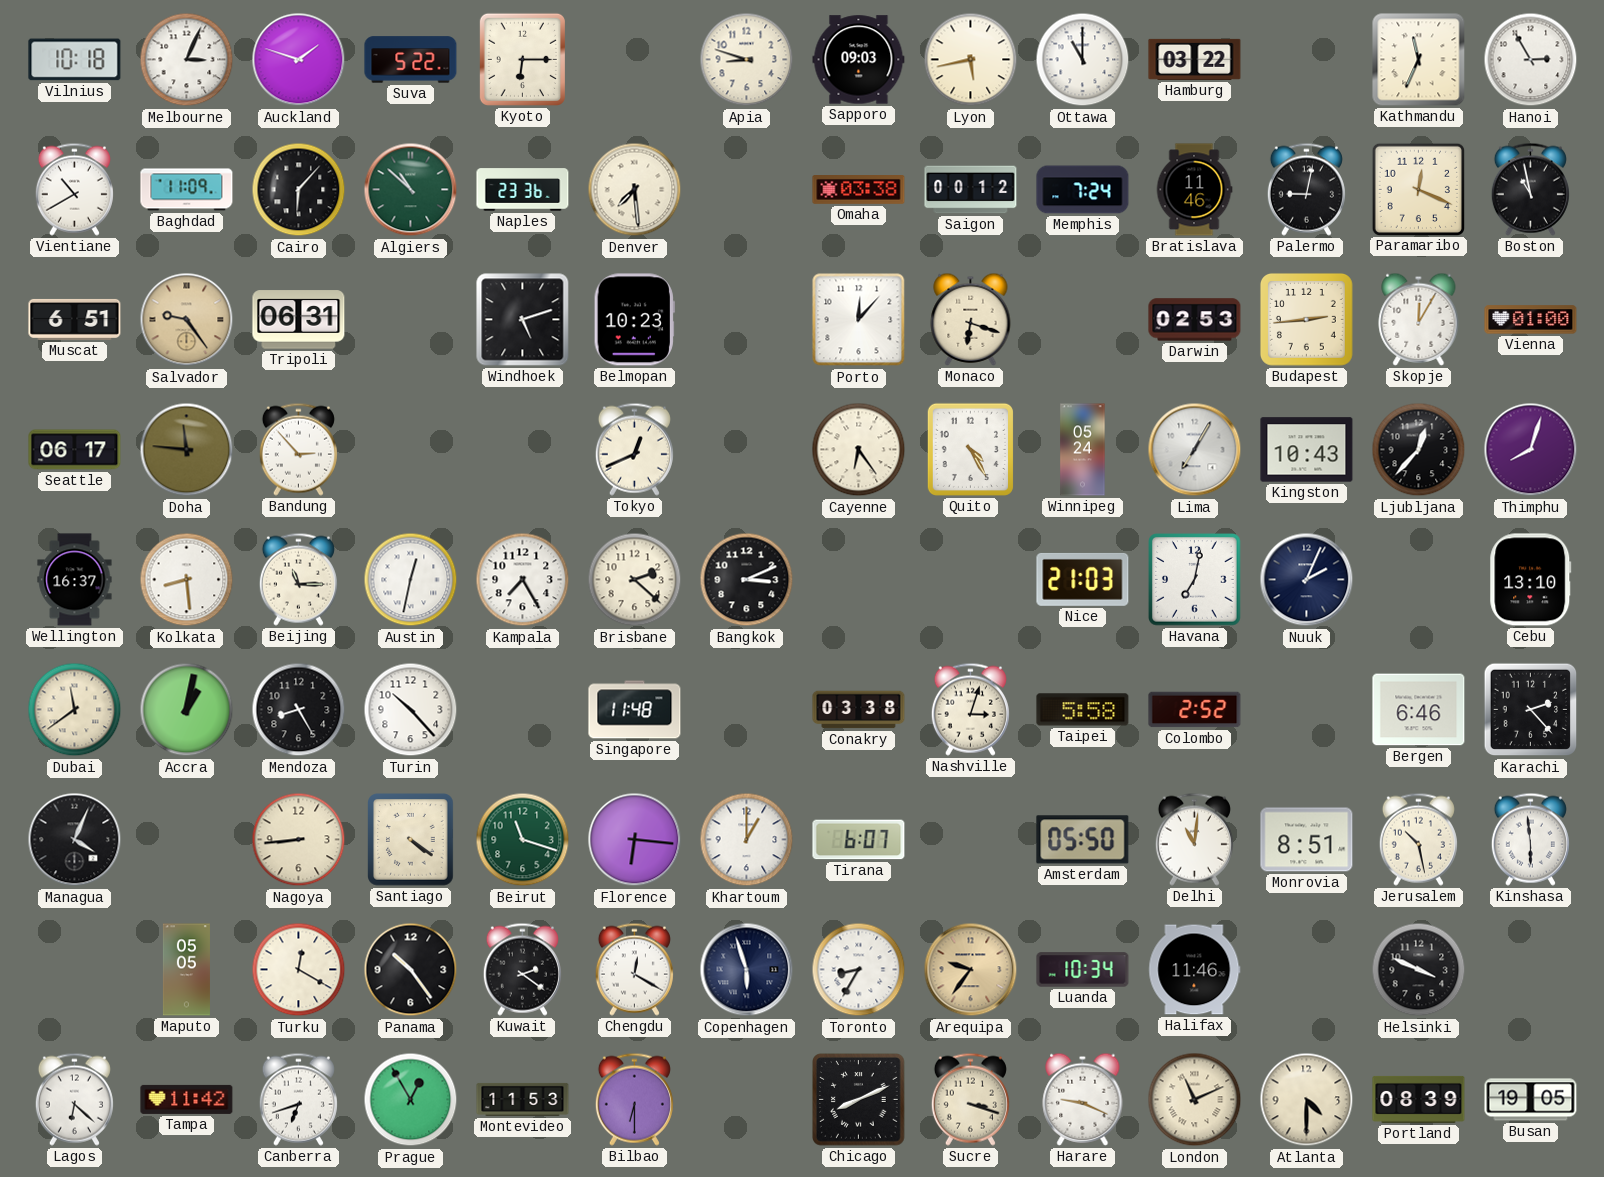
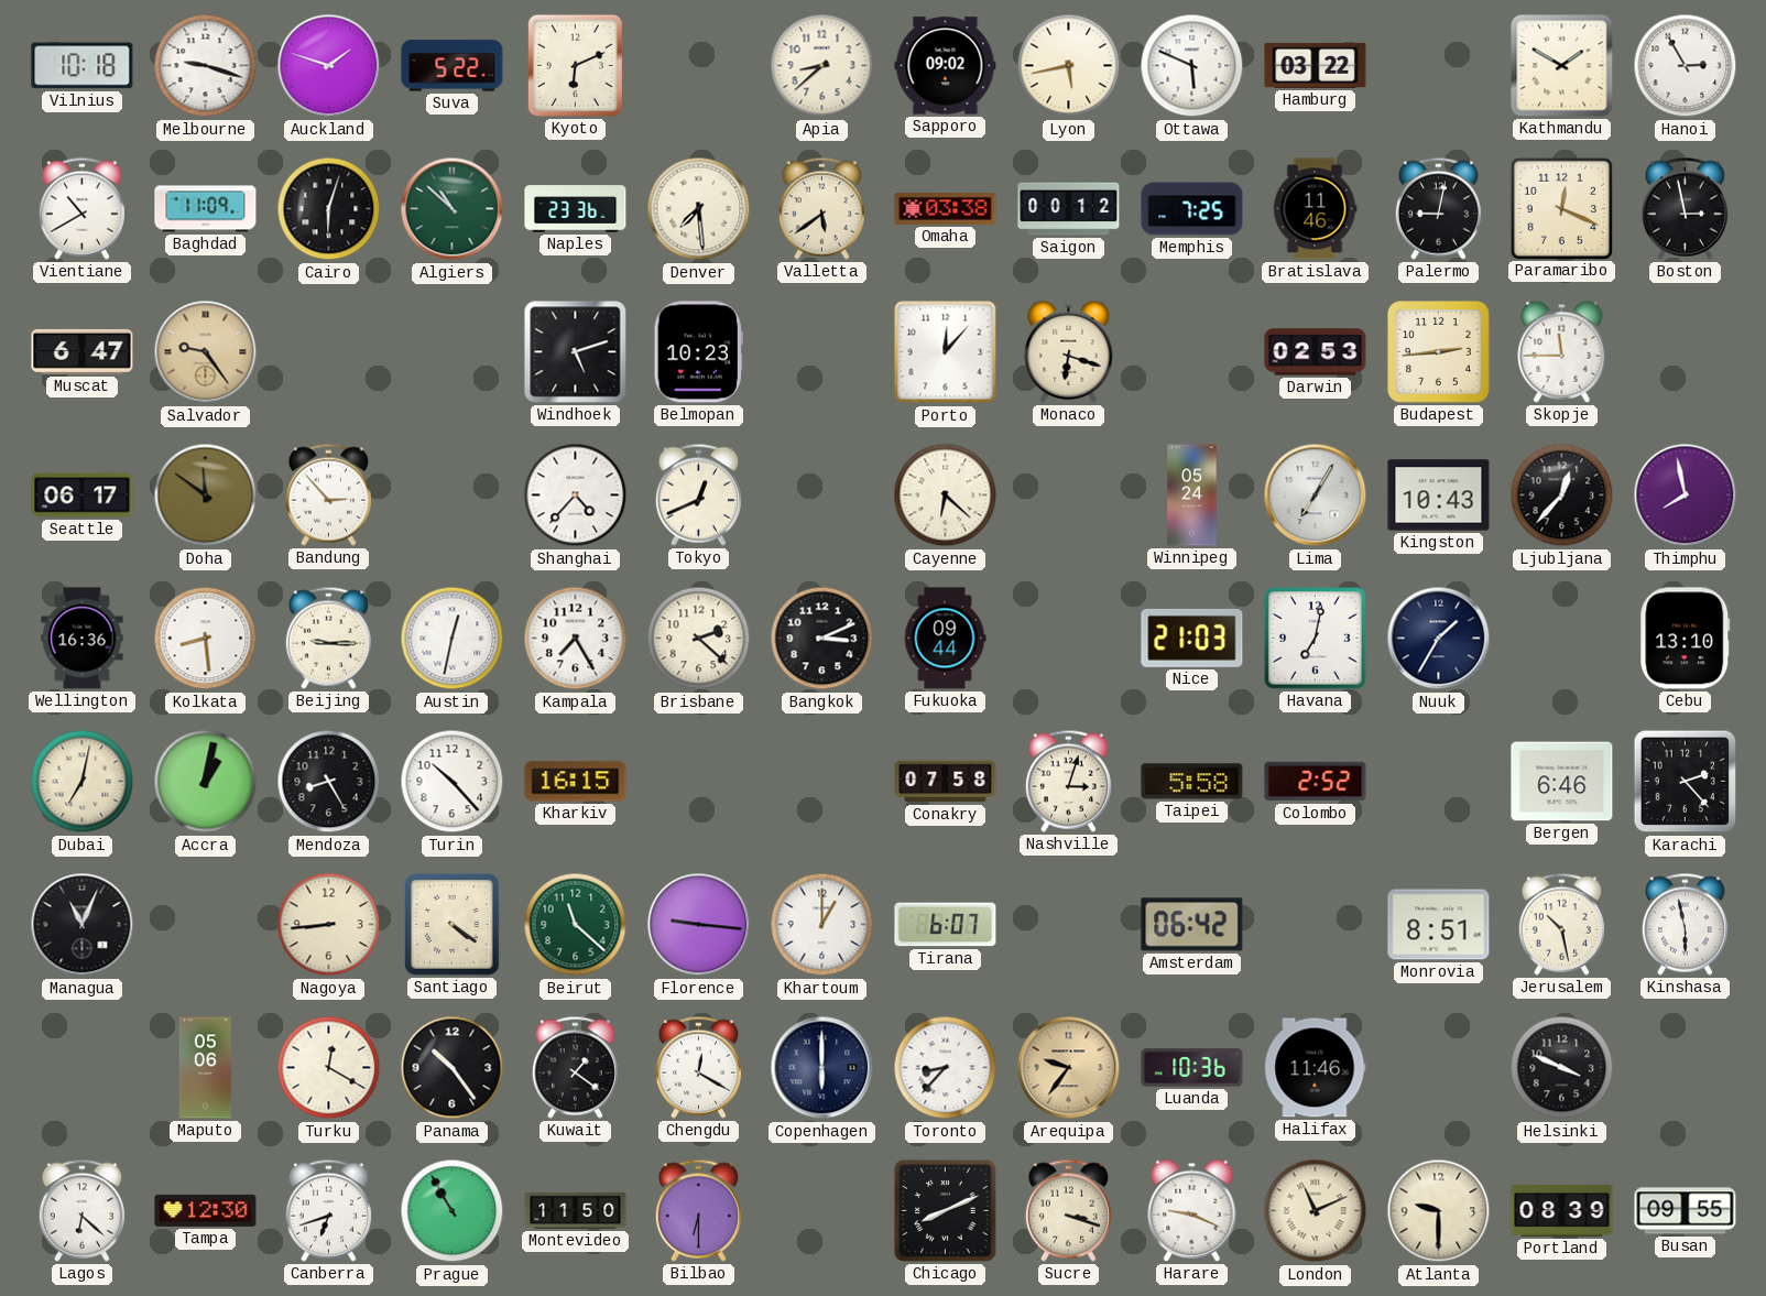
Melbourne: 3:04 -> 9:18
Kyoto: 6:15 -> 6:11
Apia: 8:48 -> 8:38
Sapporo: 09:03 -> 09:02
Ottawa: 11:00 -> 5:49
Kathmandu: 11:34 -> 1:50
Cairo: 6:07 -> 6:03
Valletta: none -> 5:39
Memphis: 7:24 -> 7:25
Boston: 10:58 -> 2:58
Muscat: 6:51 -> 6:47
Tripoli: 06:31 -> none
Skopje: 12:05 -> 11:45
Vienna: 01:00 -> none
Doha: 11:46 -> 11:51
Shanghai: none -> 4:37
Cayenne: 6:24 -> 6:22
Quito: 4:25 -> none
Thimphu: 8:03 -> 7:58
Wellington: 16:37 -> 16:36
Beijing: 11:15 -> 9:15
Fukuoka: none -> 09:44
Nuuk: 2:04 -> 1:35
Dubai: 11:39 -> 7:02
Kharkiv: none -> 16:15
Singapore: 11:48 -> none
Conakry: 03:38 -> 07:58
Managua: 4:04 -> 11:04
Beirut: 11:18 -> 11:22
Florence: 6:16 -> 9:16
Amsterdam: 05:50 -> 06:42
Delhi: 11:01 -> none
Kinshasa: 5:59 -> 5:58
Maputo: 05:05 -> 05:06
Kuwait: 2:21 -> 1:21
Copenhagen: 5:57 -> 6:00
Toronto: 8:35 -> 8:37
Luanda: 10:34 -> 10:36
Tampa: 11:42 -> 12:30
Prague: 12:55 -> 10:55
Montevideo: 11:53 -> 11:50
Atlanta: 4:30 -> 9:30
Busan: 19:05 -> 09:55
